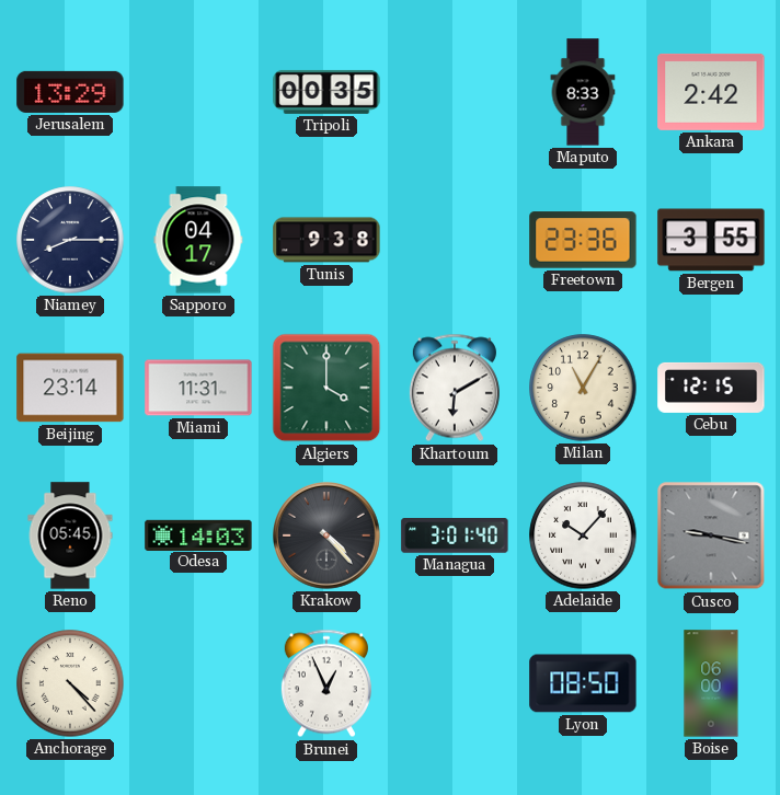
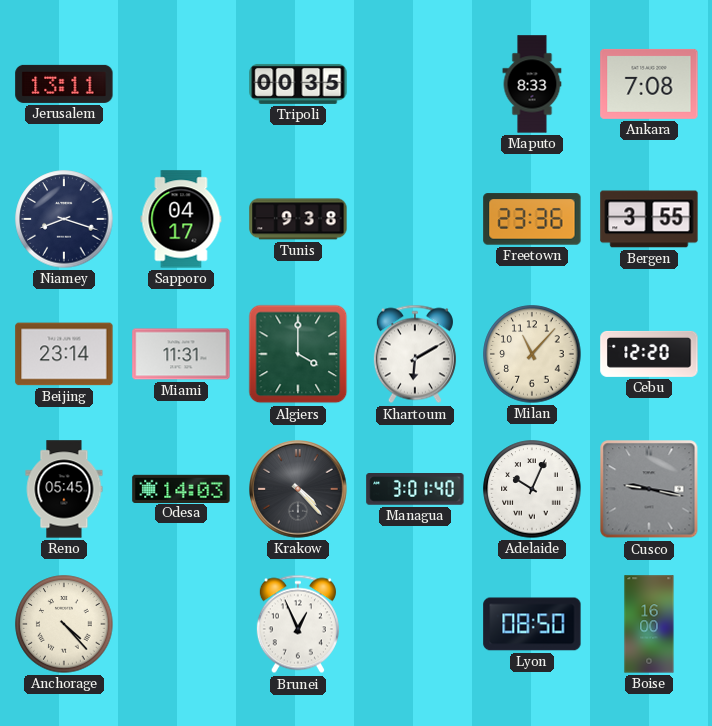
Jerusalem: 13:29 -> 13:11
Ankara: 2:42 -> 7:08
Niamey: 8:15 -> 8:18
Milan: 11:05 -> 11:07
Cebu: 12:15 -> 12:20
Adelaide: 10:07 -> 10:04
Boise: 06:00 -> 16:00
